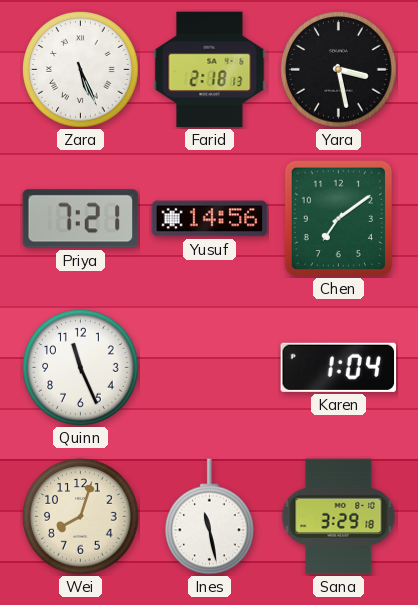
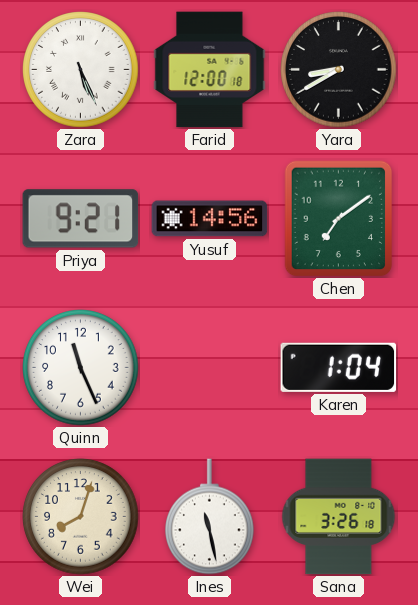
Farid: 2:18 -> 12:00
Yara: 3:28 -> 8:40
Priya: 7:21 -> 9:21
Sana: 3:29 -> 3:26
